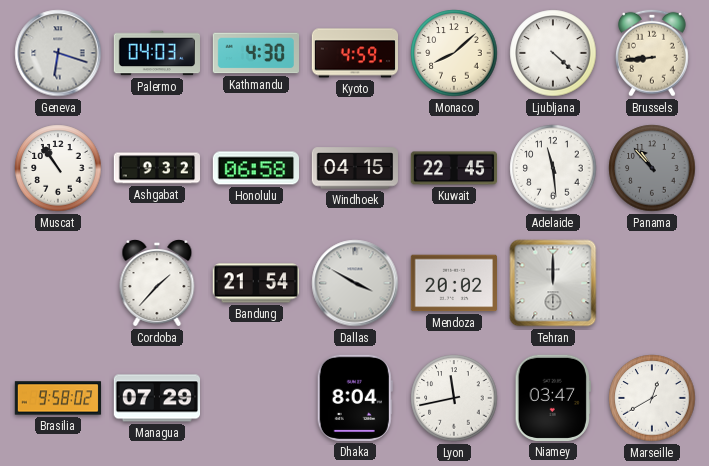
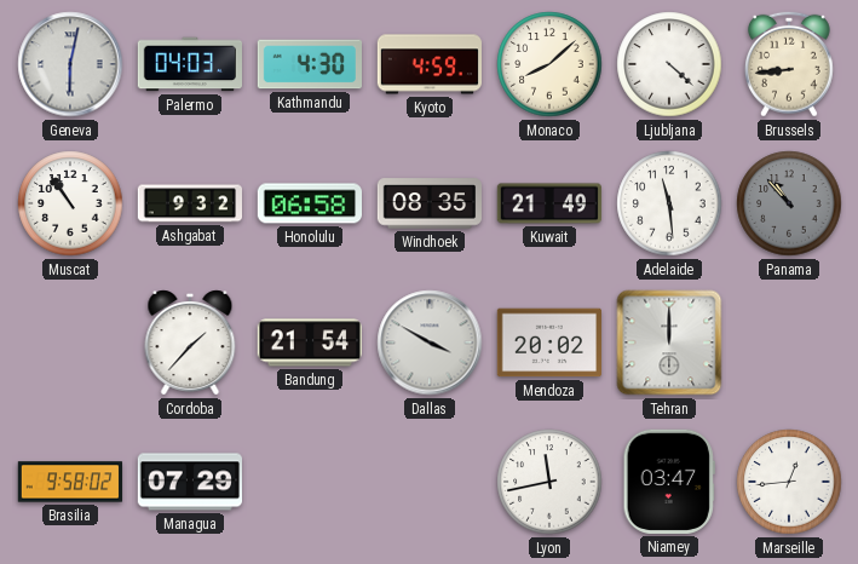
Geneva: 6:18 -> 6:02
Windhoek: 04:15 -> 08:35
Kuwait: 22:45 -> 21:49
Dhaka: 8:04 -> none
Marseille: 12:40 -> 12:44
